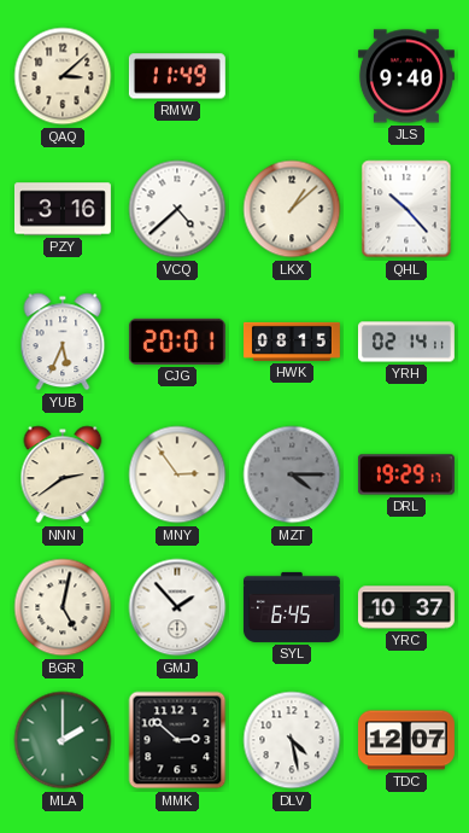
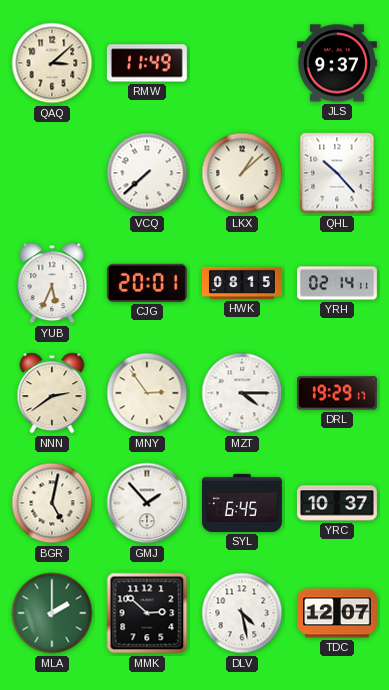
JLS: 9:40 -> 9:37
PZY: 3:16 -> none
VCQ: 4:38 -> 7:38
MZT dial: grey -> white
